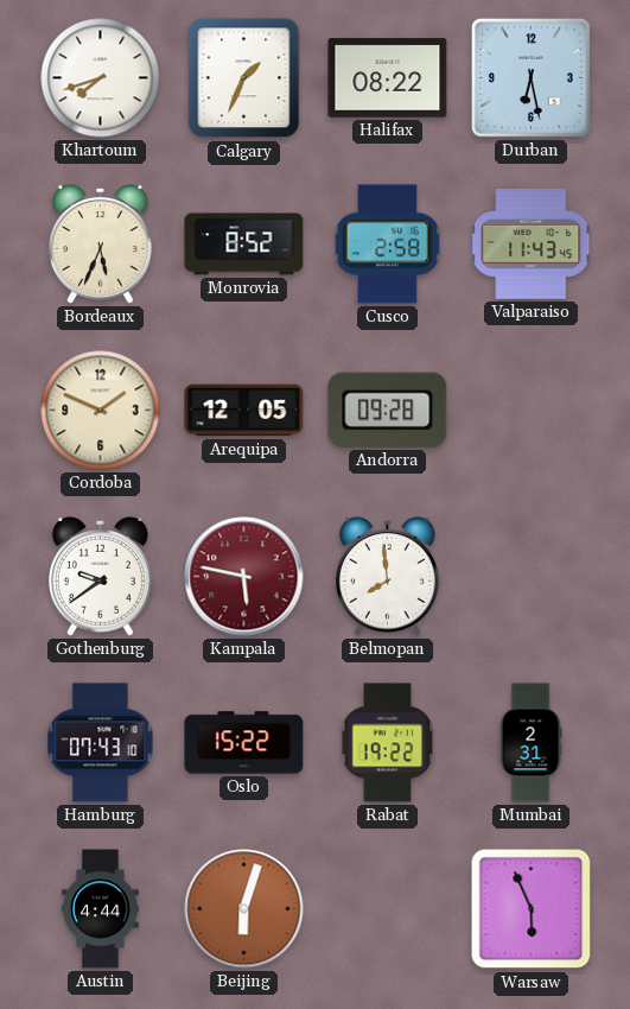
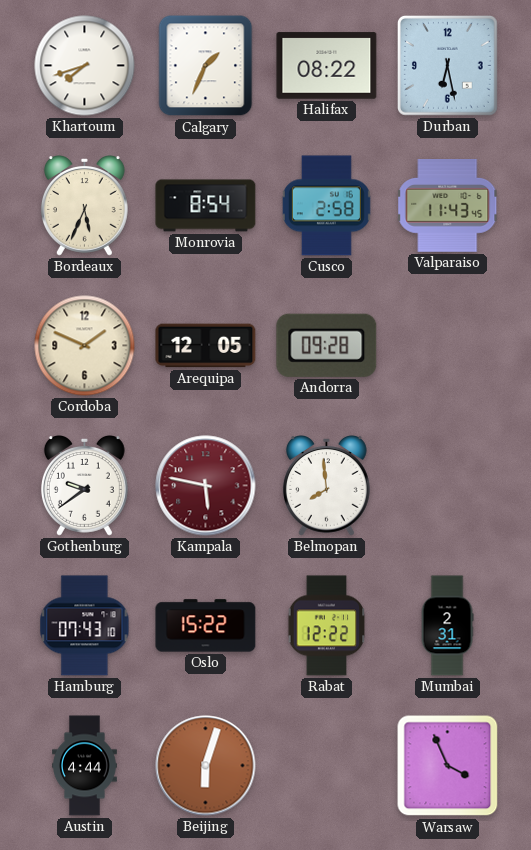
Monrovia: 8:52 -> 8:54
Rabat: 19:22 -> 12:22
Warsaw: 5:56 -> 3:56
